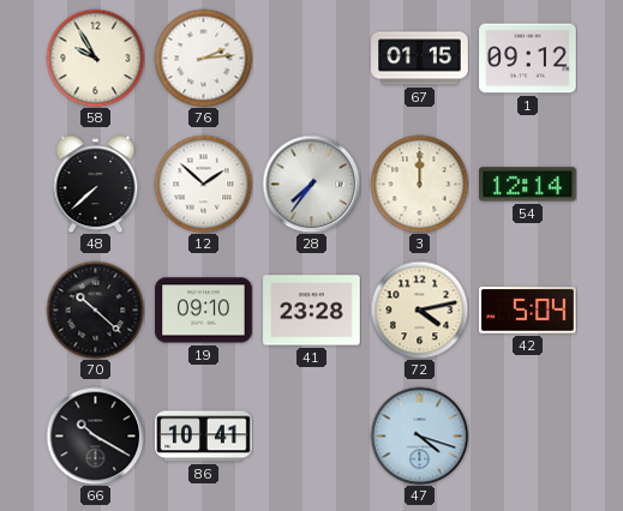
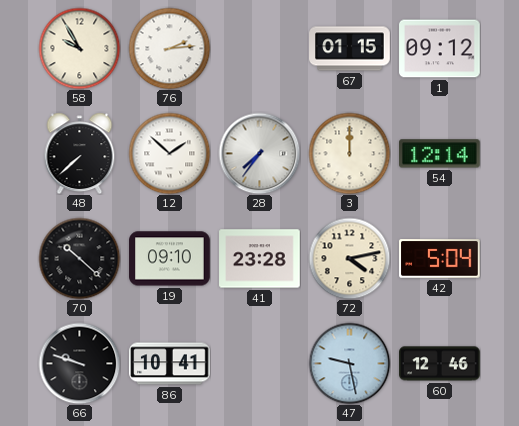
66: 10:20 -> 9:48
47: 4:18 -> 9:28
60: none -> 12:46
